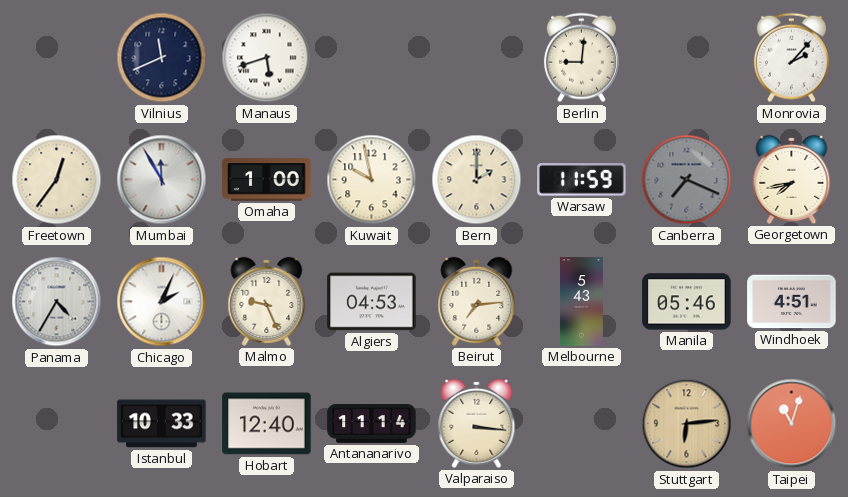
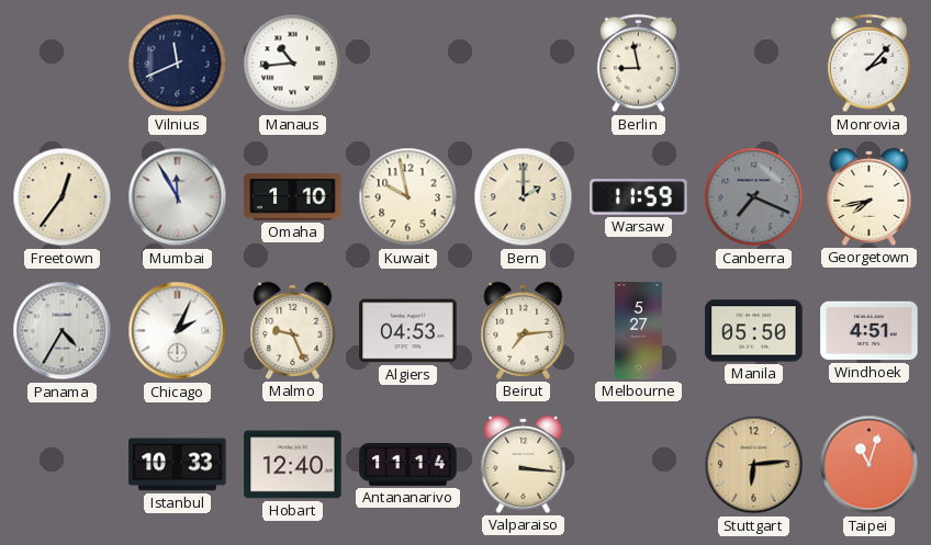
Manaus: 5:42 -> 10:44
Berlin: 9:01 -> 8:58
Omaha: 1:00 -> 1:10
Melbourne: 5:43 -> 5:27
Manila: 05:46 -> 05:50
